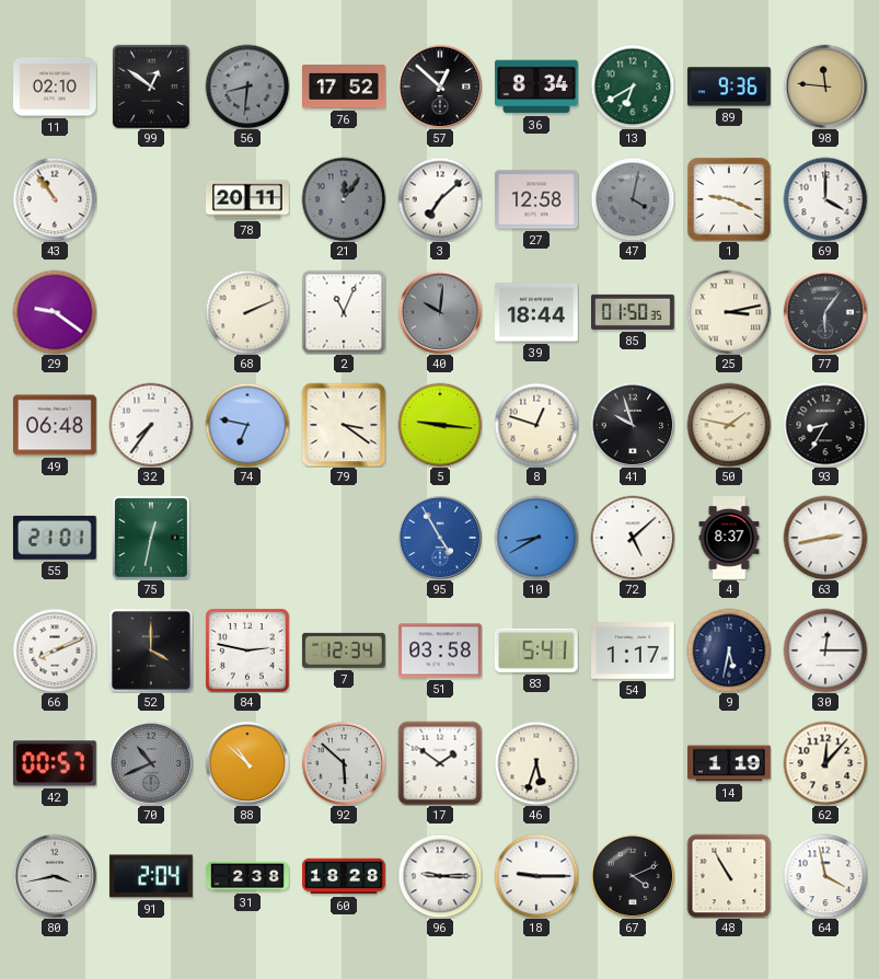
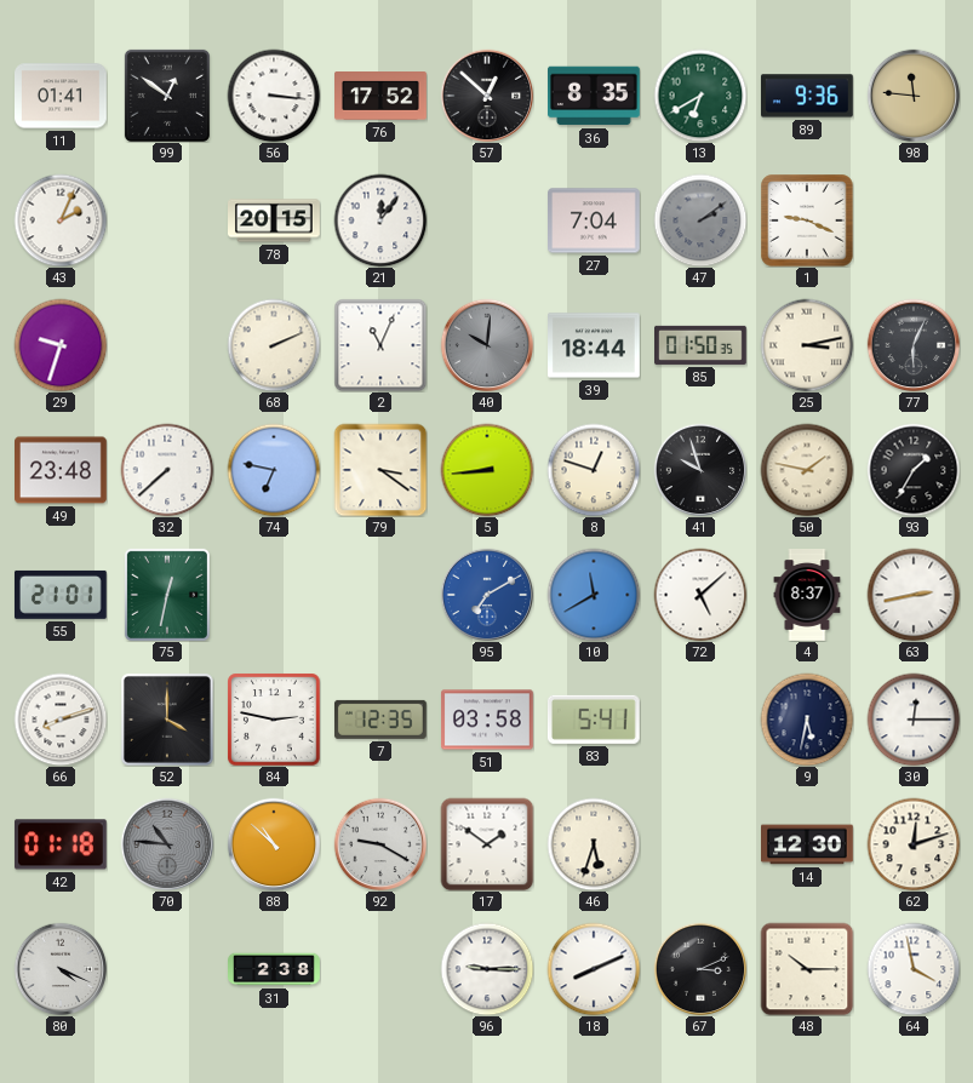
11: 02:10 -> 01:41
56: 8:31 -> 3:16
56 dial: grey -> white
36: 8:34 -> 8:35
43: 10:54 -> 2:04
78: 20:11 -> 20:15
21 dial: grey -> white
3: 7:08 -> none
27: 12:58 -> 7:04
47: 4:02 -> 2:09
69: 4:00 -> none
29: 9:21 -> 9:33
77: 6:06 -> 6:04
49: 06:48 -> 23:48
32: 7:36 -> 7:38
5: 9:16 -> 8:44
93: 8:35 -> 1:35
95: 4:55 -> 7:10
10: 8:40 -> 11:40
66: 8:11 -> 8:12
7: 12:34 -> 12:35
54: 1:17 -> none
42: 00:57 -> 01:18
70: 10:41 -> 10:46
92: 5:52 -> 9:20
14: 1:19 -> 12:30
62: 12:07 -> 12:12
80: 3:43 -> 4:19
91: 2:04 -> none
60: 18:28 -> none
18: 9:15 -> 8:11
67: 4:11 -> 3:11
48: 10:55 -> 10:15
